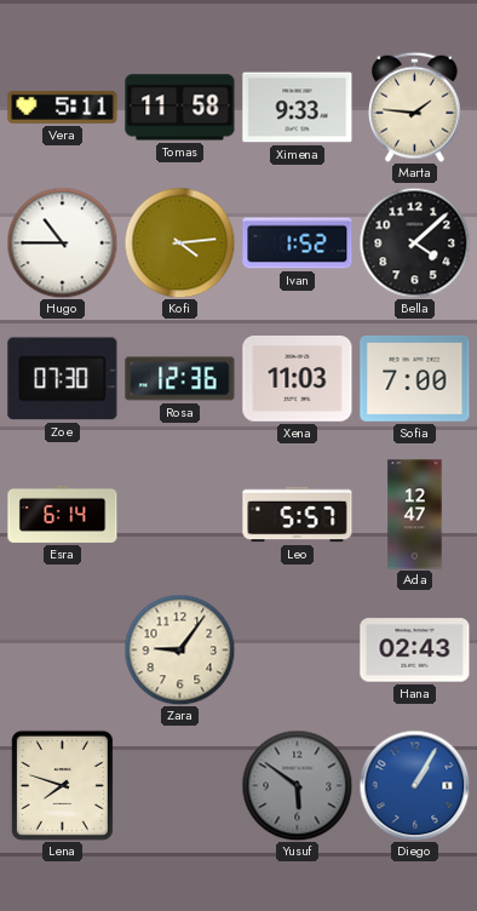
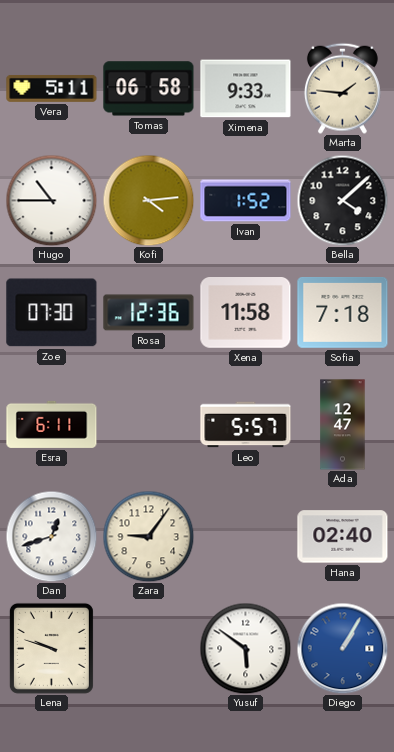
Tomas: 11:58 -> 06:58
Xena: 11:03 -> 11:58
Sofia: 7:00 -> 7:18
Esra: 6:14 -> 6:11
Dan: none -> 12:42
Hana: 02:43 -> 02:40
Lena: 7:48 -> 9:48
Yusuf dial: grey -> white
